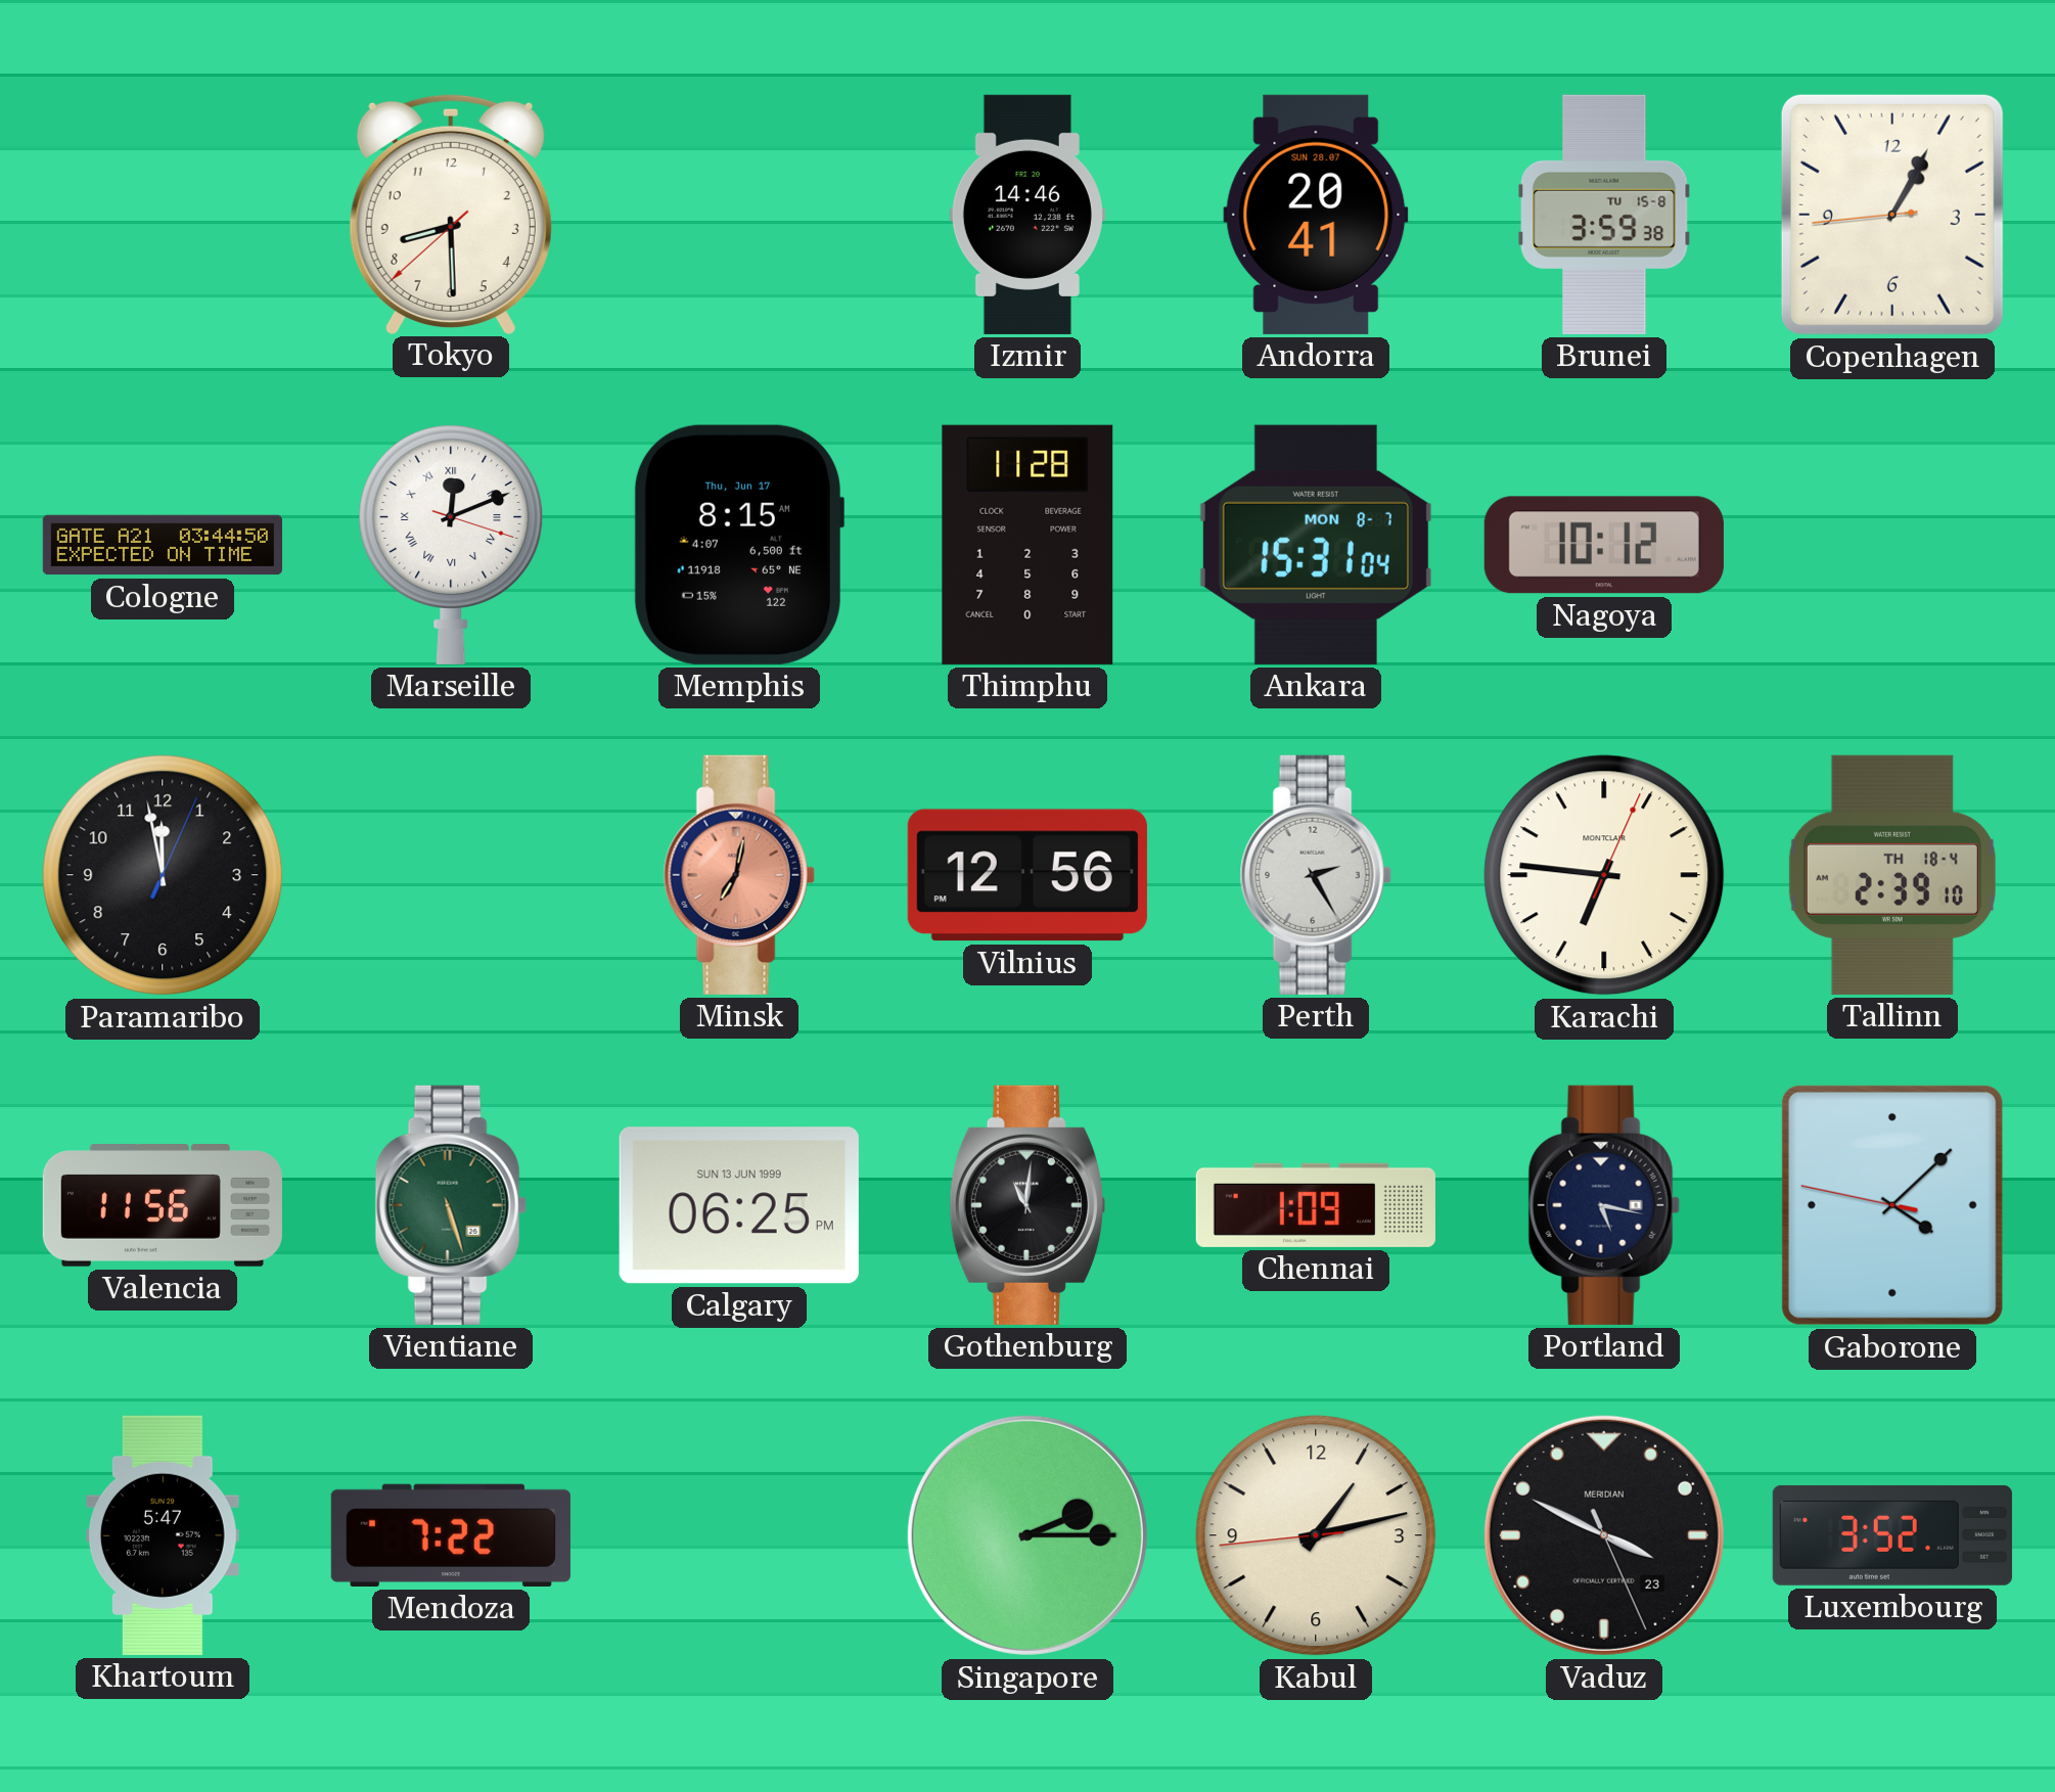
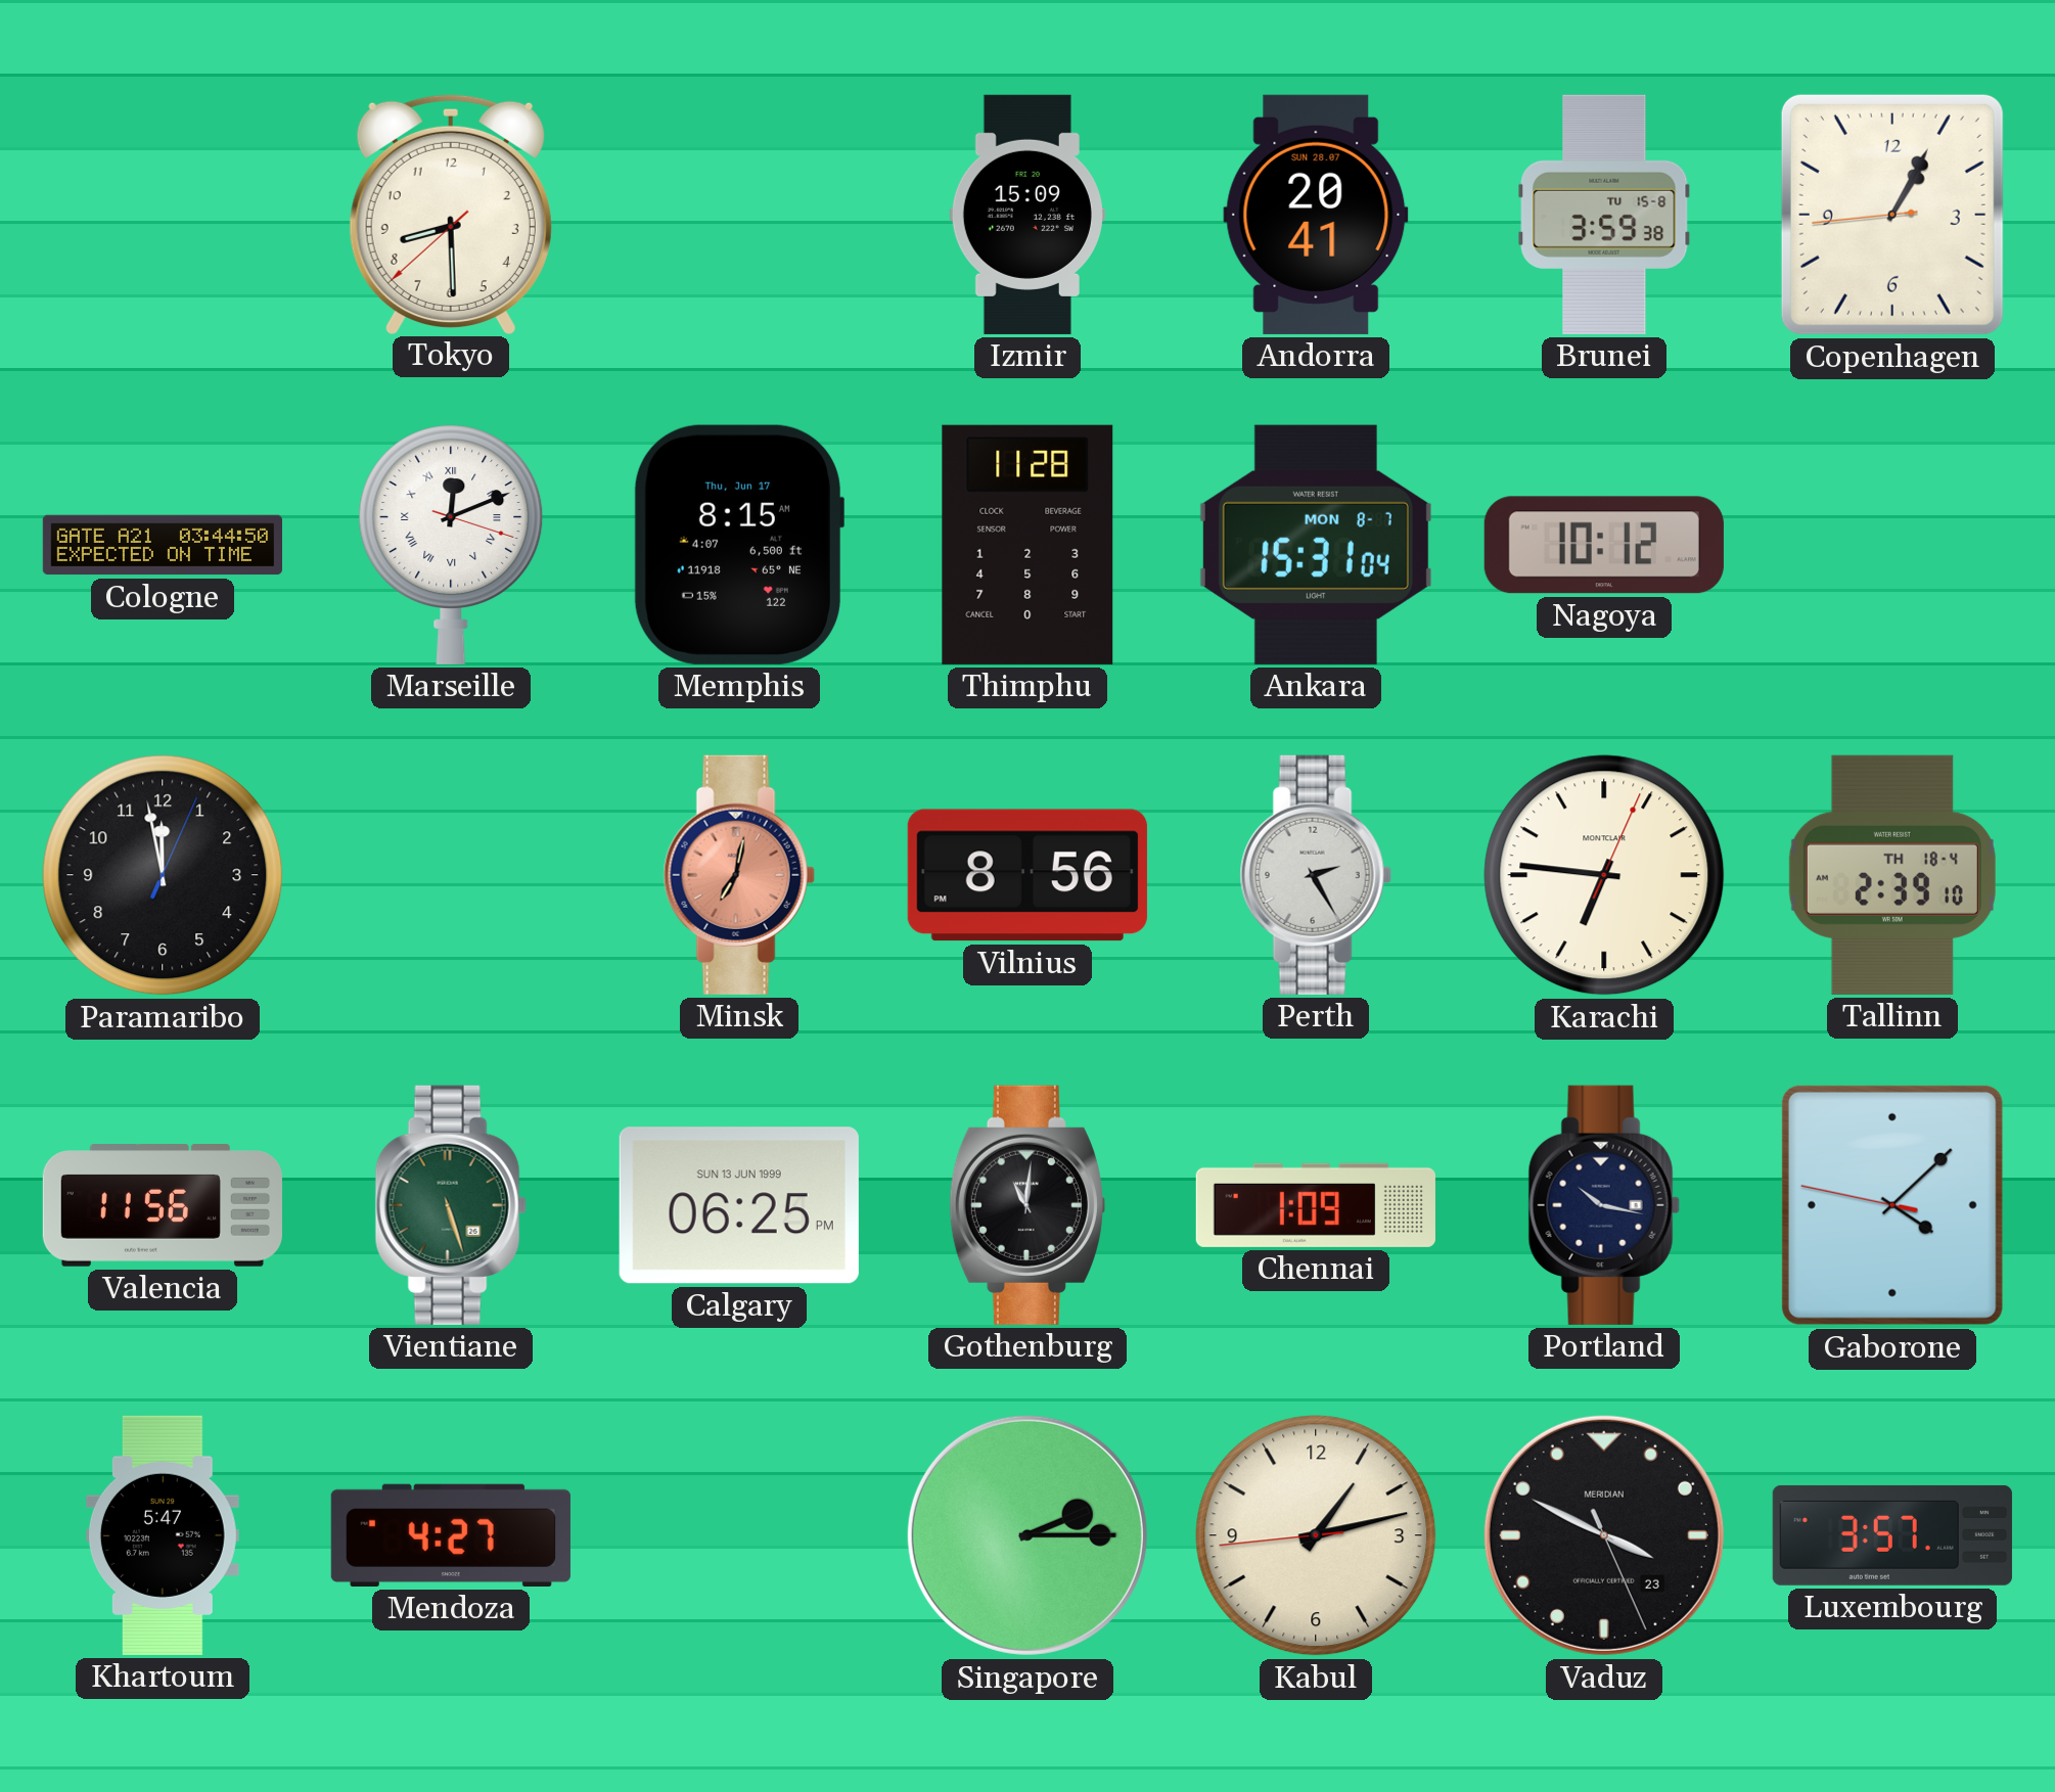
Izmir: 14:46 -> 15:09
Vilnius: 12:56 -> 8:56
Portland: 5:17 -> 10:17
Mendoza: 7:22 -> 4:27
Luxembourg: 3:52 -> 3:57
